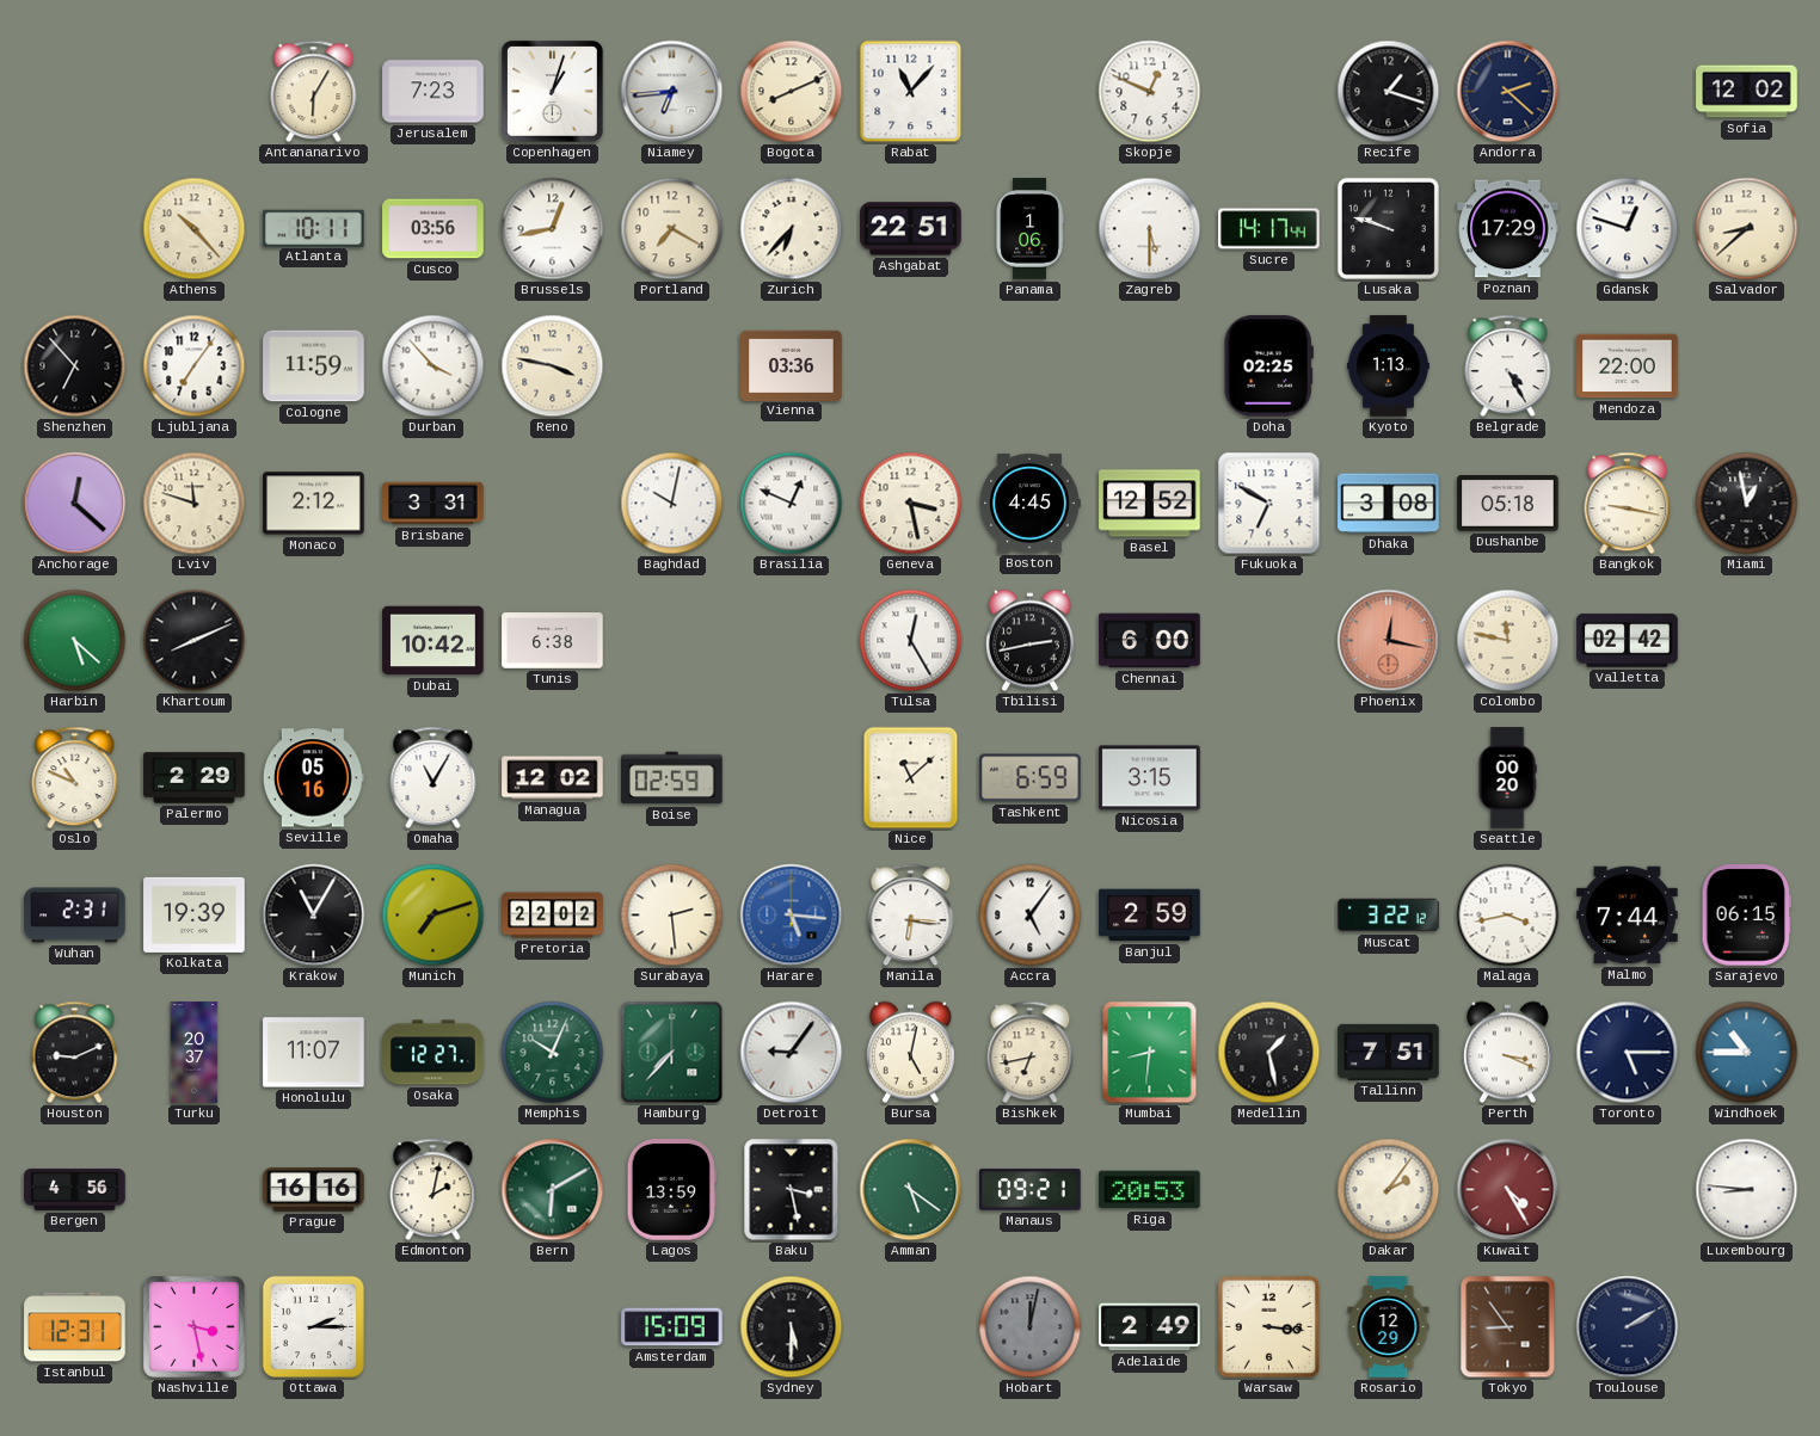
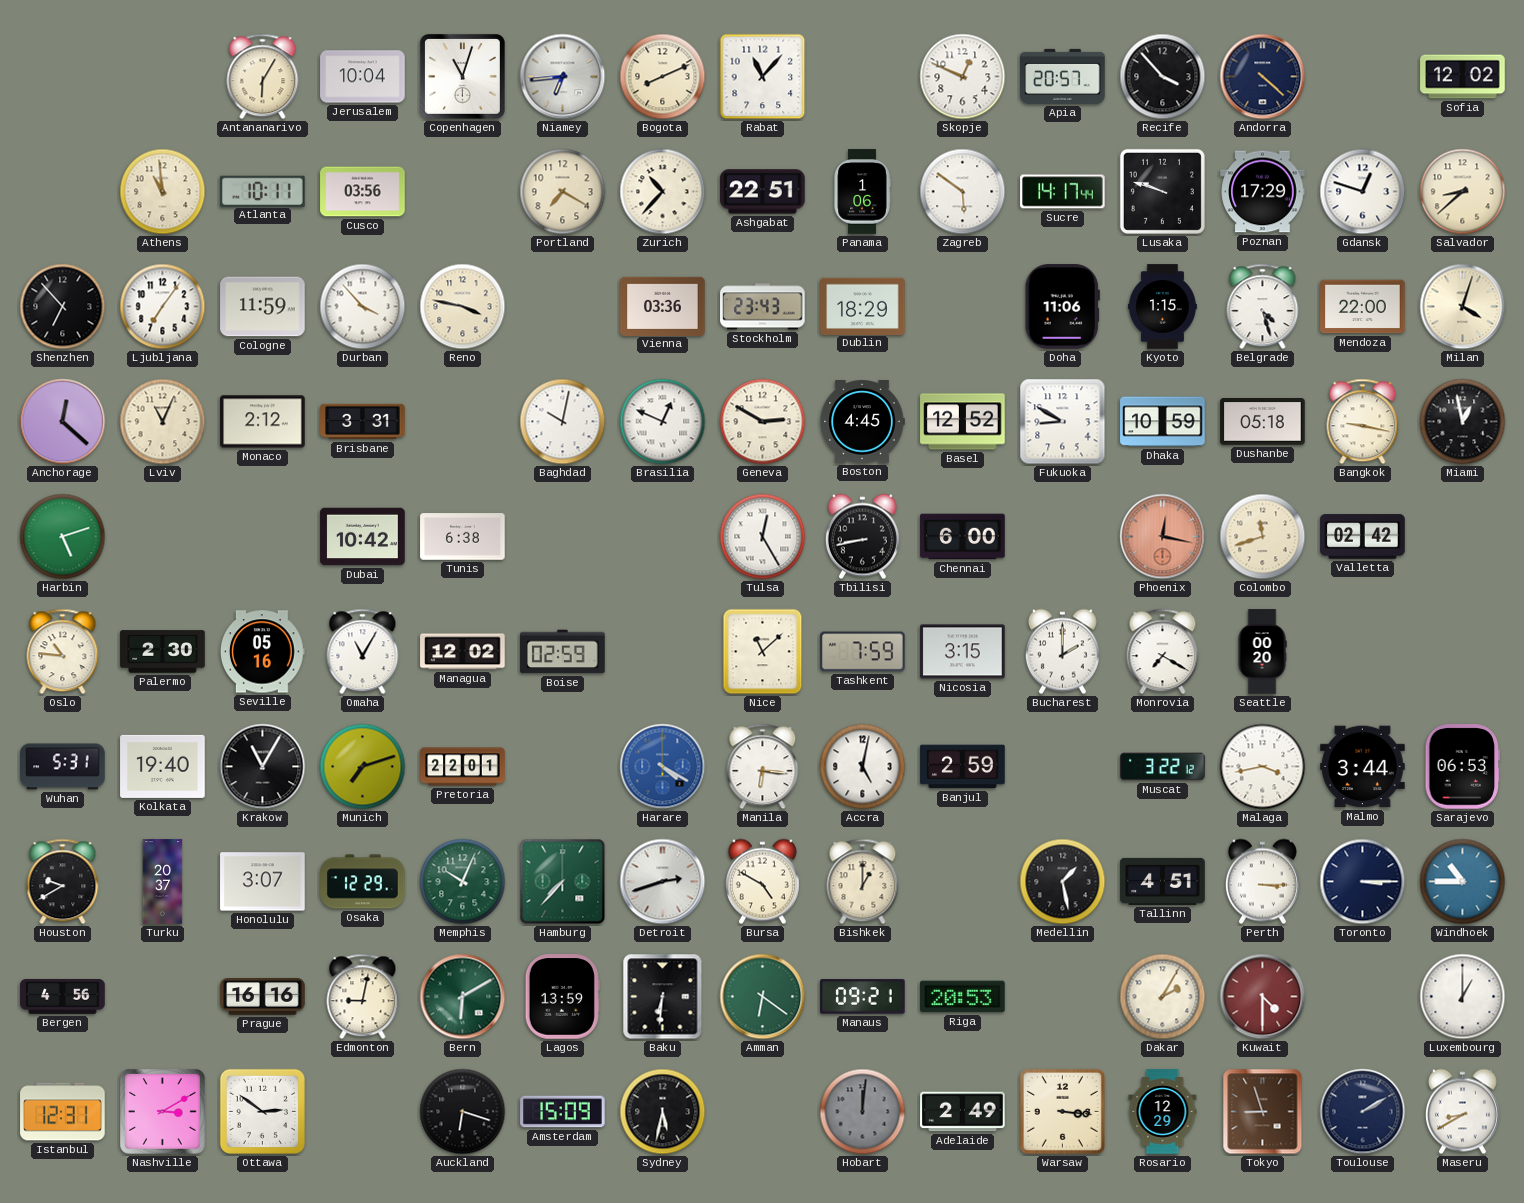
Jerusalem: 7:23 -> 10:04
Copenhagen: 1:03 -> 11:03
Apia: none -> 20:57
Recife: 1:18 -> 3:53
Andorra: 2:22 -> 4:22
Athens: 10:23 -> 10:59
Brussels: 12:43 -> none
Zurich: 6:37 -> 10:37
Zagreb: 5:30 -> 5:51
Stockholm: none -> 23:43
Dublin: none -> 18:29
Doha: 02:25 -> 11:06
Kyoto: 1:13 -> 1:15
Belgrade: 4:25 -> 4:27
Milan: none -> 4:03
Lviv: 11:48 -> 11:04
Geneva: 3:28 -> 2:50
Fukuoka: 6:50 -> 8:50
Dhaka: 3:08 -> 10:59
Harbin: 5:22 -> 5:12
Khartoum: 8:11 -> none
Tbilisi: 2:43 -> 8:43
Colombo: 11:47 -> 11:42
Oslo: 10:49 -> 10:46
Palermo: 2:29 -> 2:30
Tashkent: 6:59 -> 7:59
Bucharest: none -> 2:00
Monrovia: none -> 7:20
Wuhan: 2:31 -> 5:31
Kolkata: 19:39 -> 19:40
Pretoria: 22:02 -> 22:01
Surabaya: 2:29 -> none
Harare: 5:16 -> 4:20
Accra: 5:06 -> 5:02
Malmo: 7:44 -> 3:44
Sarajevo: 06:15 -> 06:53
Houston: 9:11 -> 9:40
Honolulu: 11:07 -> 3:07
Osaka: 12:27 -> 12:29
Detroit: 9:06 -> 2:42
Bursa: 5:02 -> 4:50
Bishkek: 6:43 -> 1:00
Mumbai: 8:31 -> none
Tallinn: 7:51 -> 4:51
Perth: 3:19 -> 3:15
Toronto: 5:15 -> 3:15
Edmonton: 2:02 -> 9:02
Baku: 3:28 -> 6:31
Amman: 5:21 -> 6:21
Dakar: 2:06 -> 2:05
Kuwait: 4:25 -> 4:30
Luxembourg: 8:46 -> 1:00
Nashville: 3:28 -> 3:10
Ottawa: 2:15 -> 2:51
Auckland: none -> 6:18
Sydney: 5:30 -> 5:32
Hobart: 12:02 -> 12:01
Tokyo: 8:54 -> 8:57
Maseru: none -> 8:40
